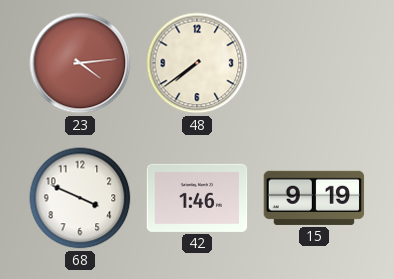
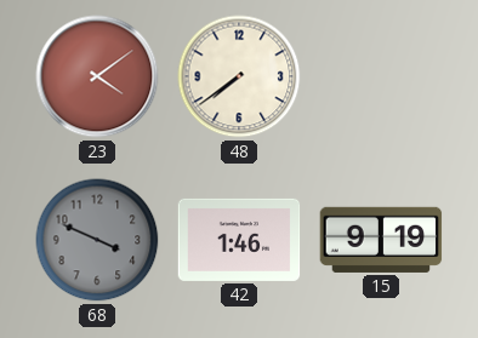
23: 4:14 -> 4:09
68 dial: white -> grey
